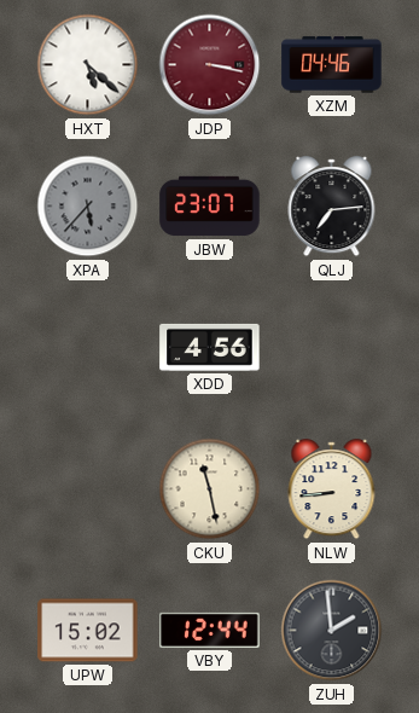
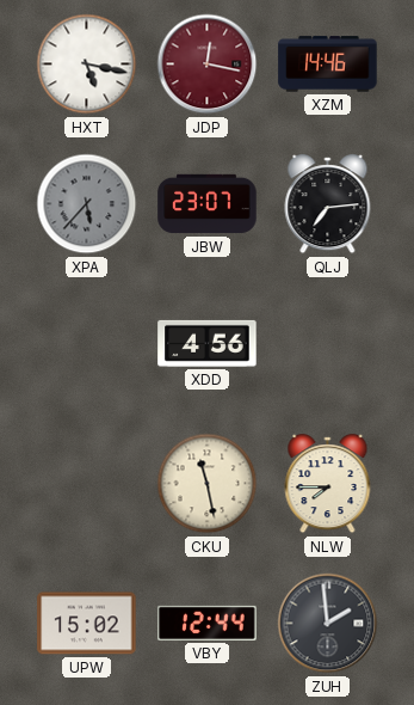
HXT: 5:22 -> 5:17
JDP: 3:17 -> 12:17
XZM: 04:46 -> 14:46
NLW: 8:44 -> 7:45
